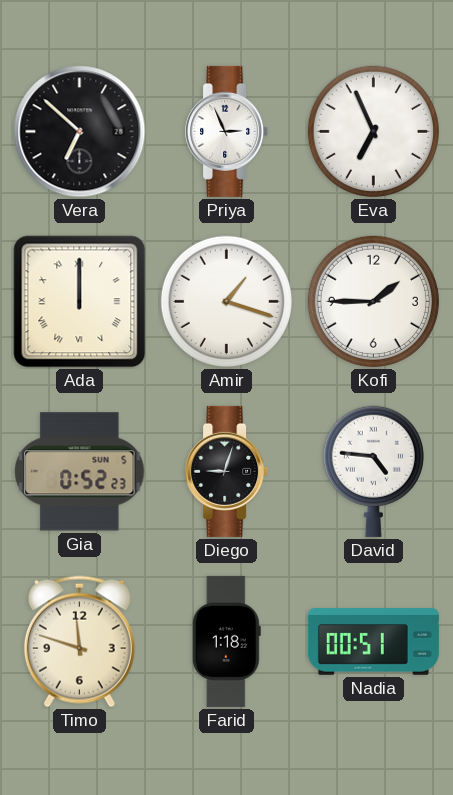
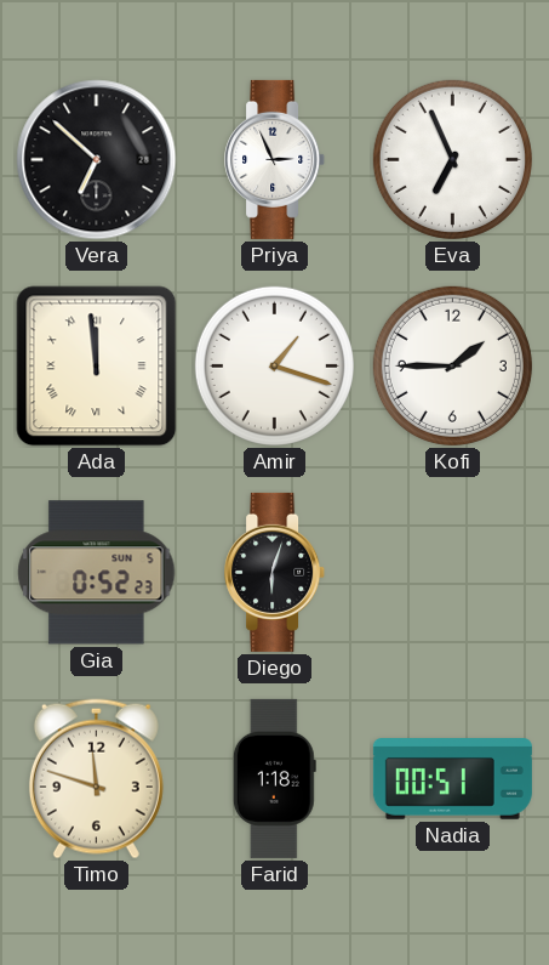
Ada: 12:00 -> 11:59
Diego: 9:03 -> 6:03
David: 4:46 -> none
